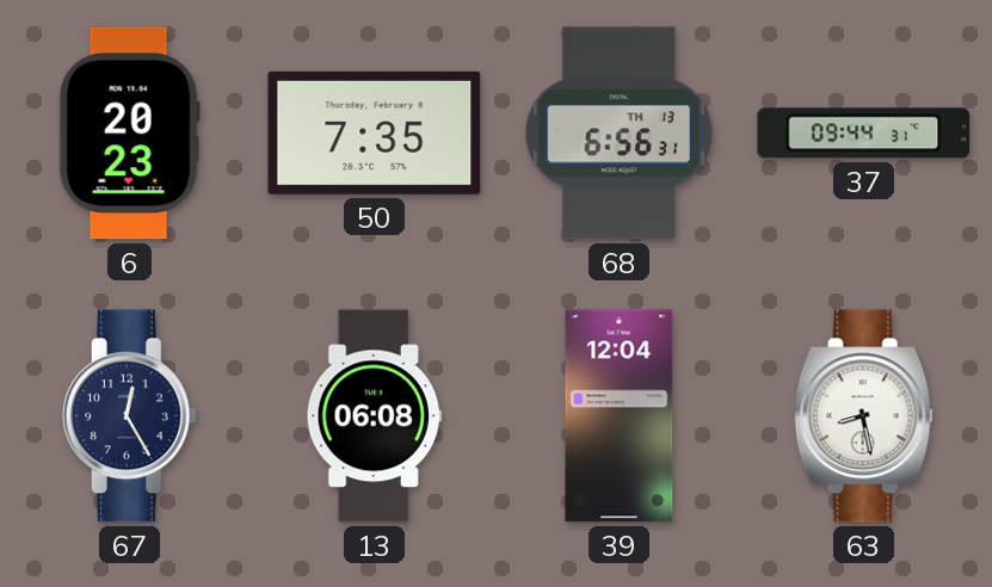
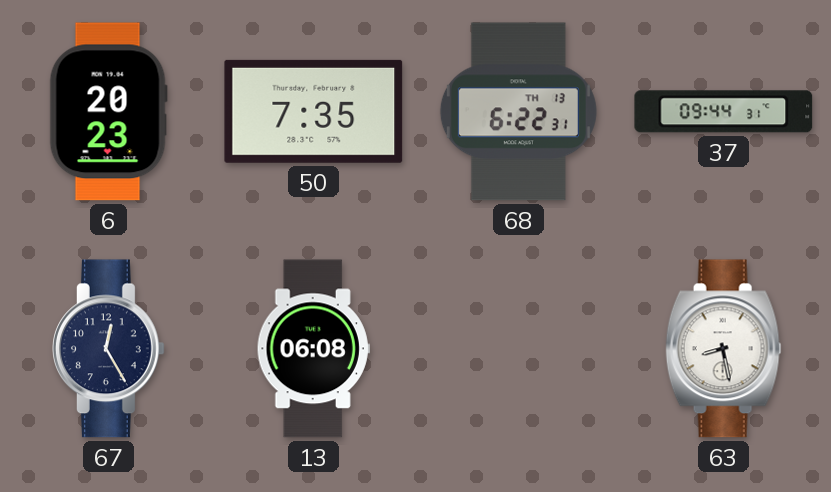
68: 6:56 -> 6:22
39: 12:04 -> none
